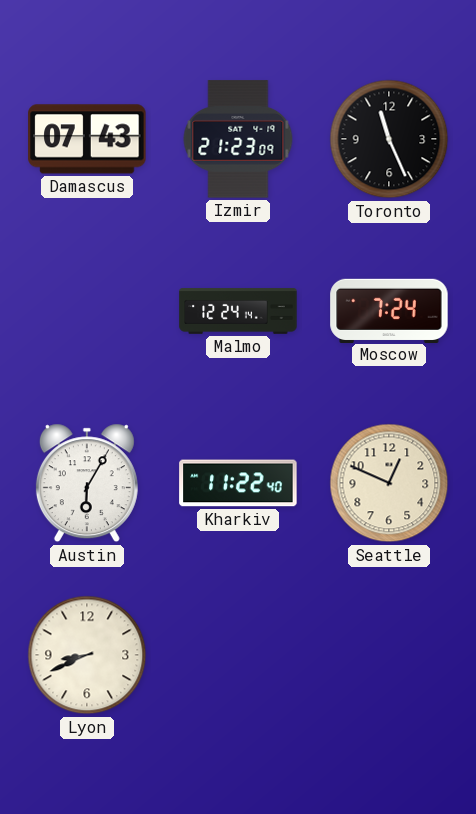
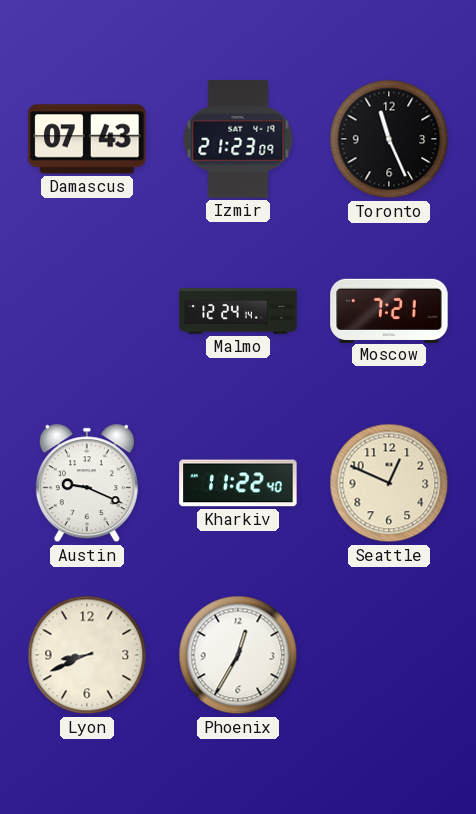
Moscow: 7:24 -> 7:21
Austin: 6:05 -> 9:19
Phoenix: none -> 12:35
